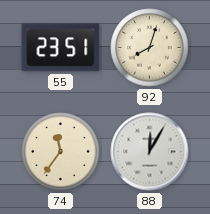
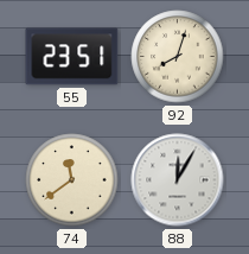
74: 11:36 -> 11:39
